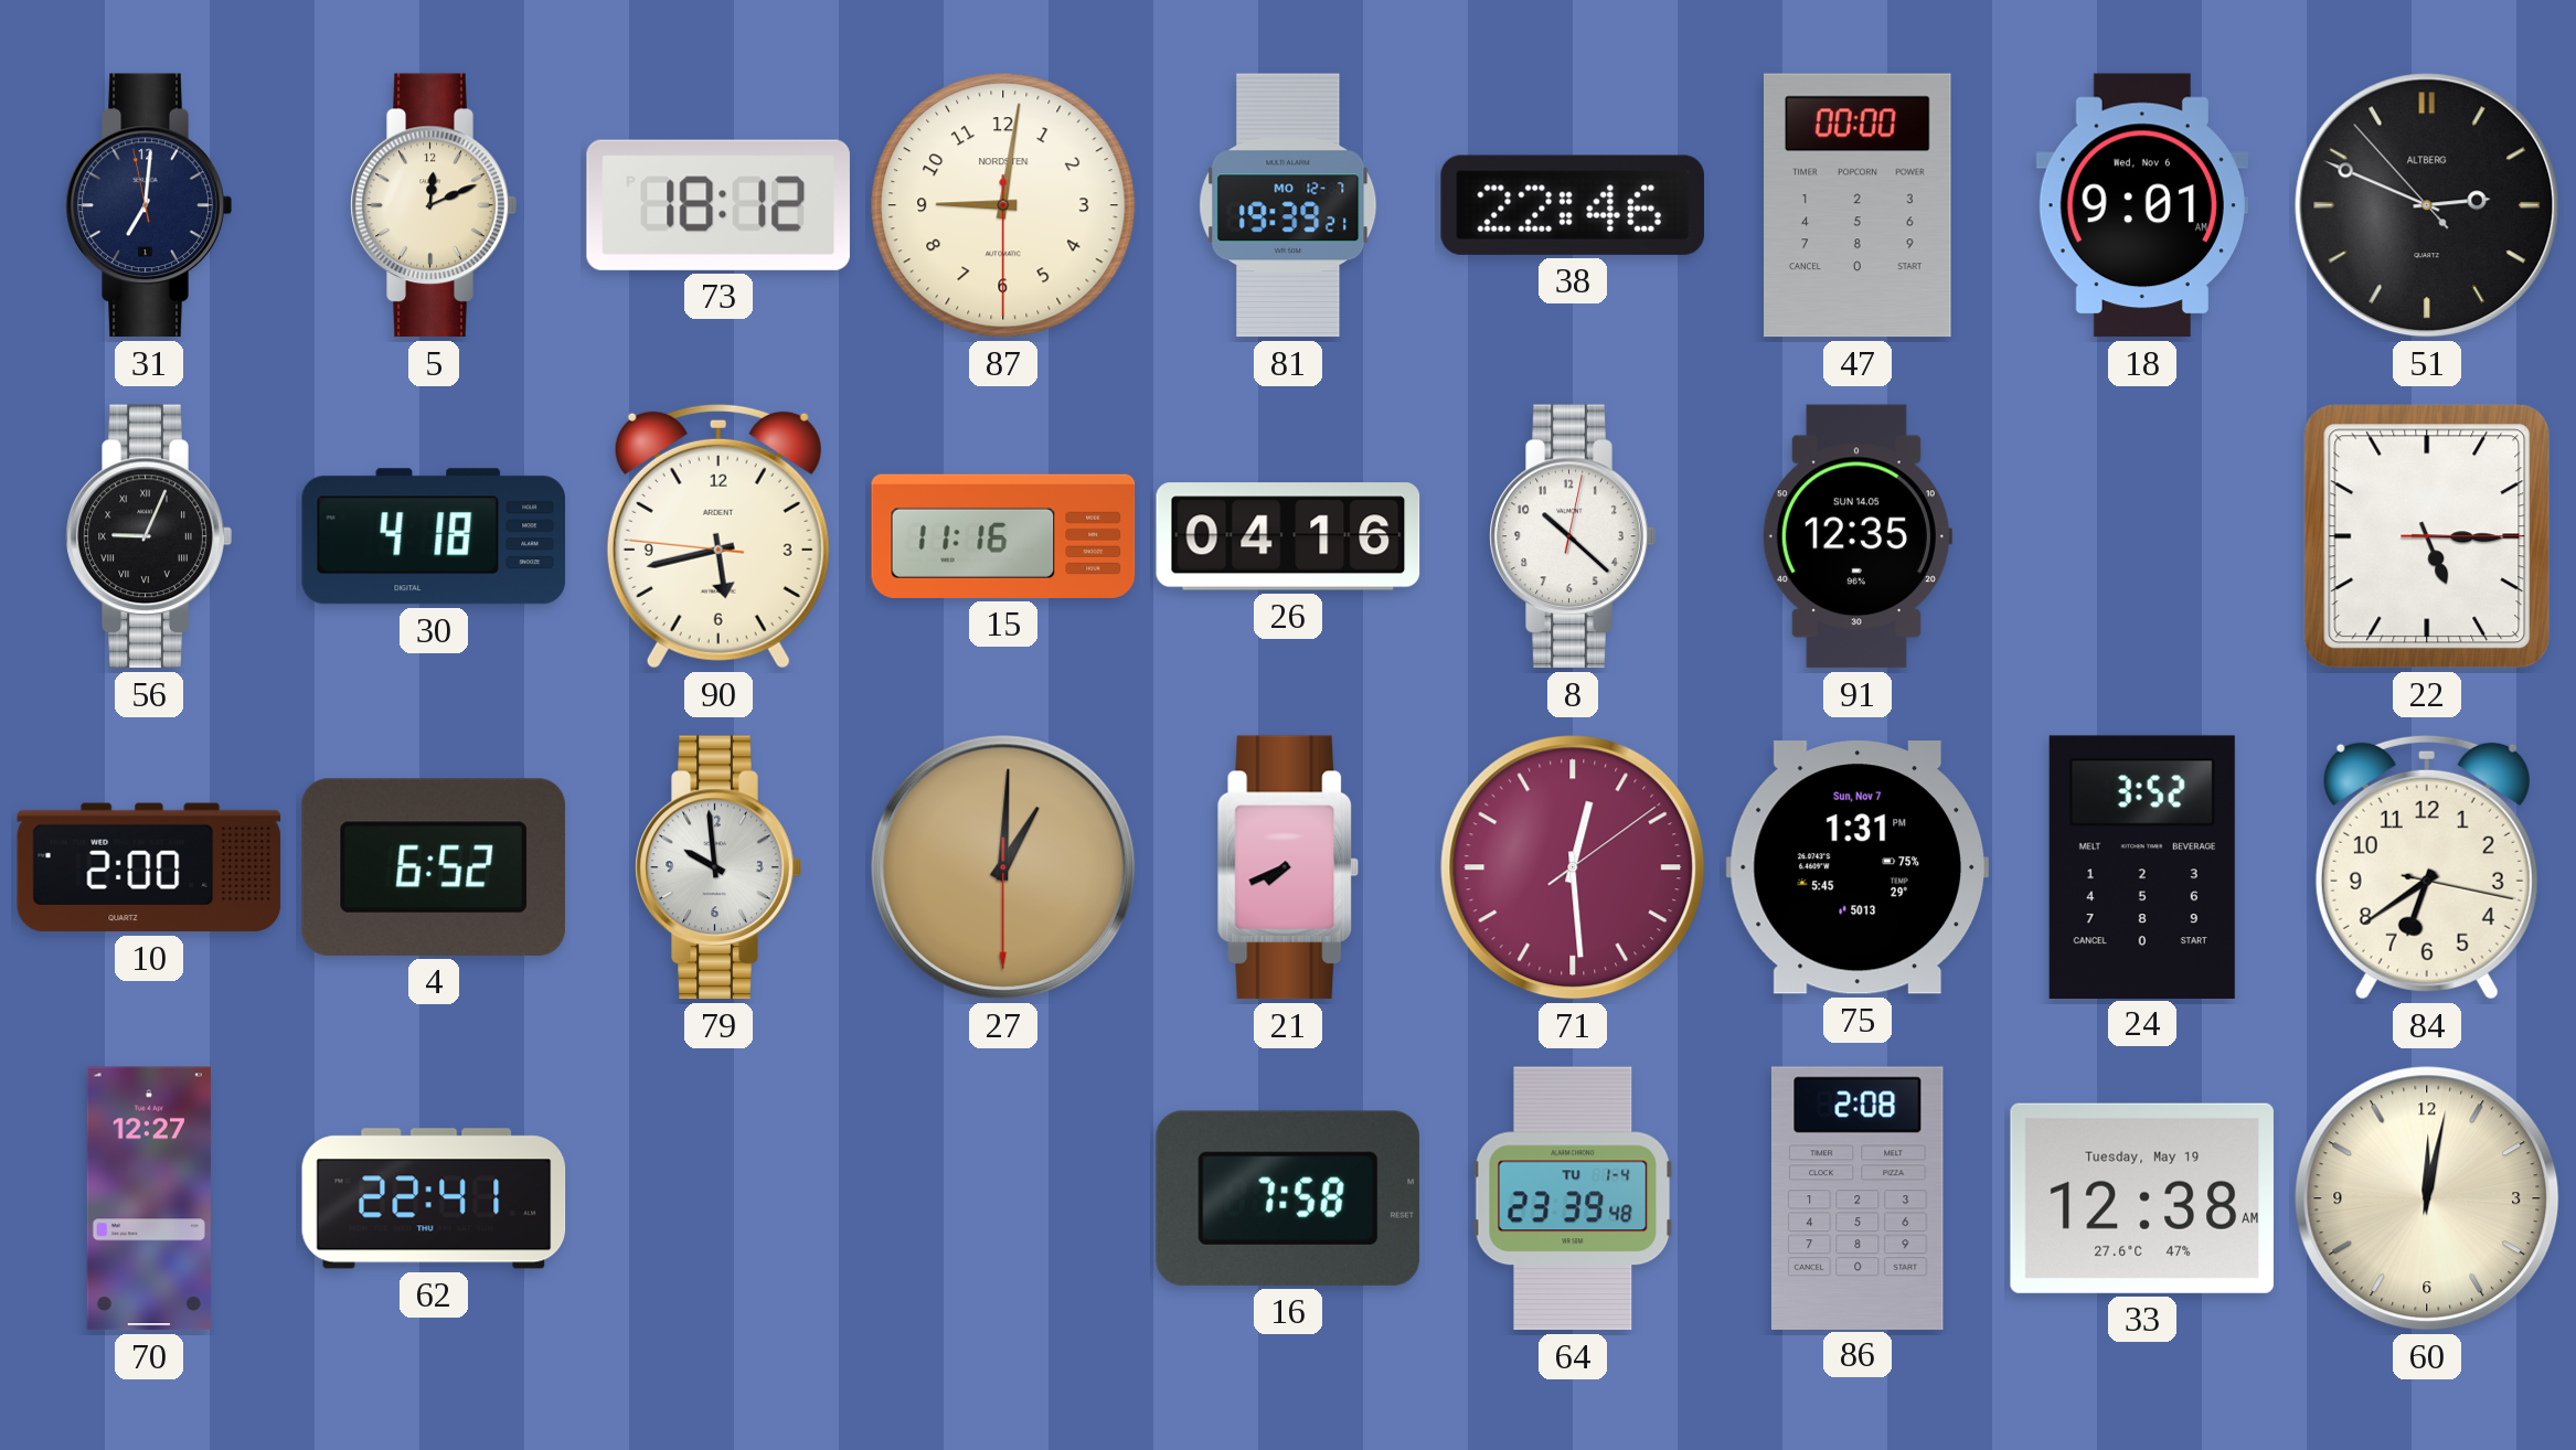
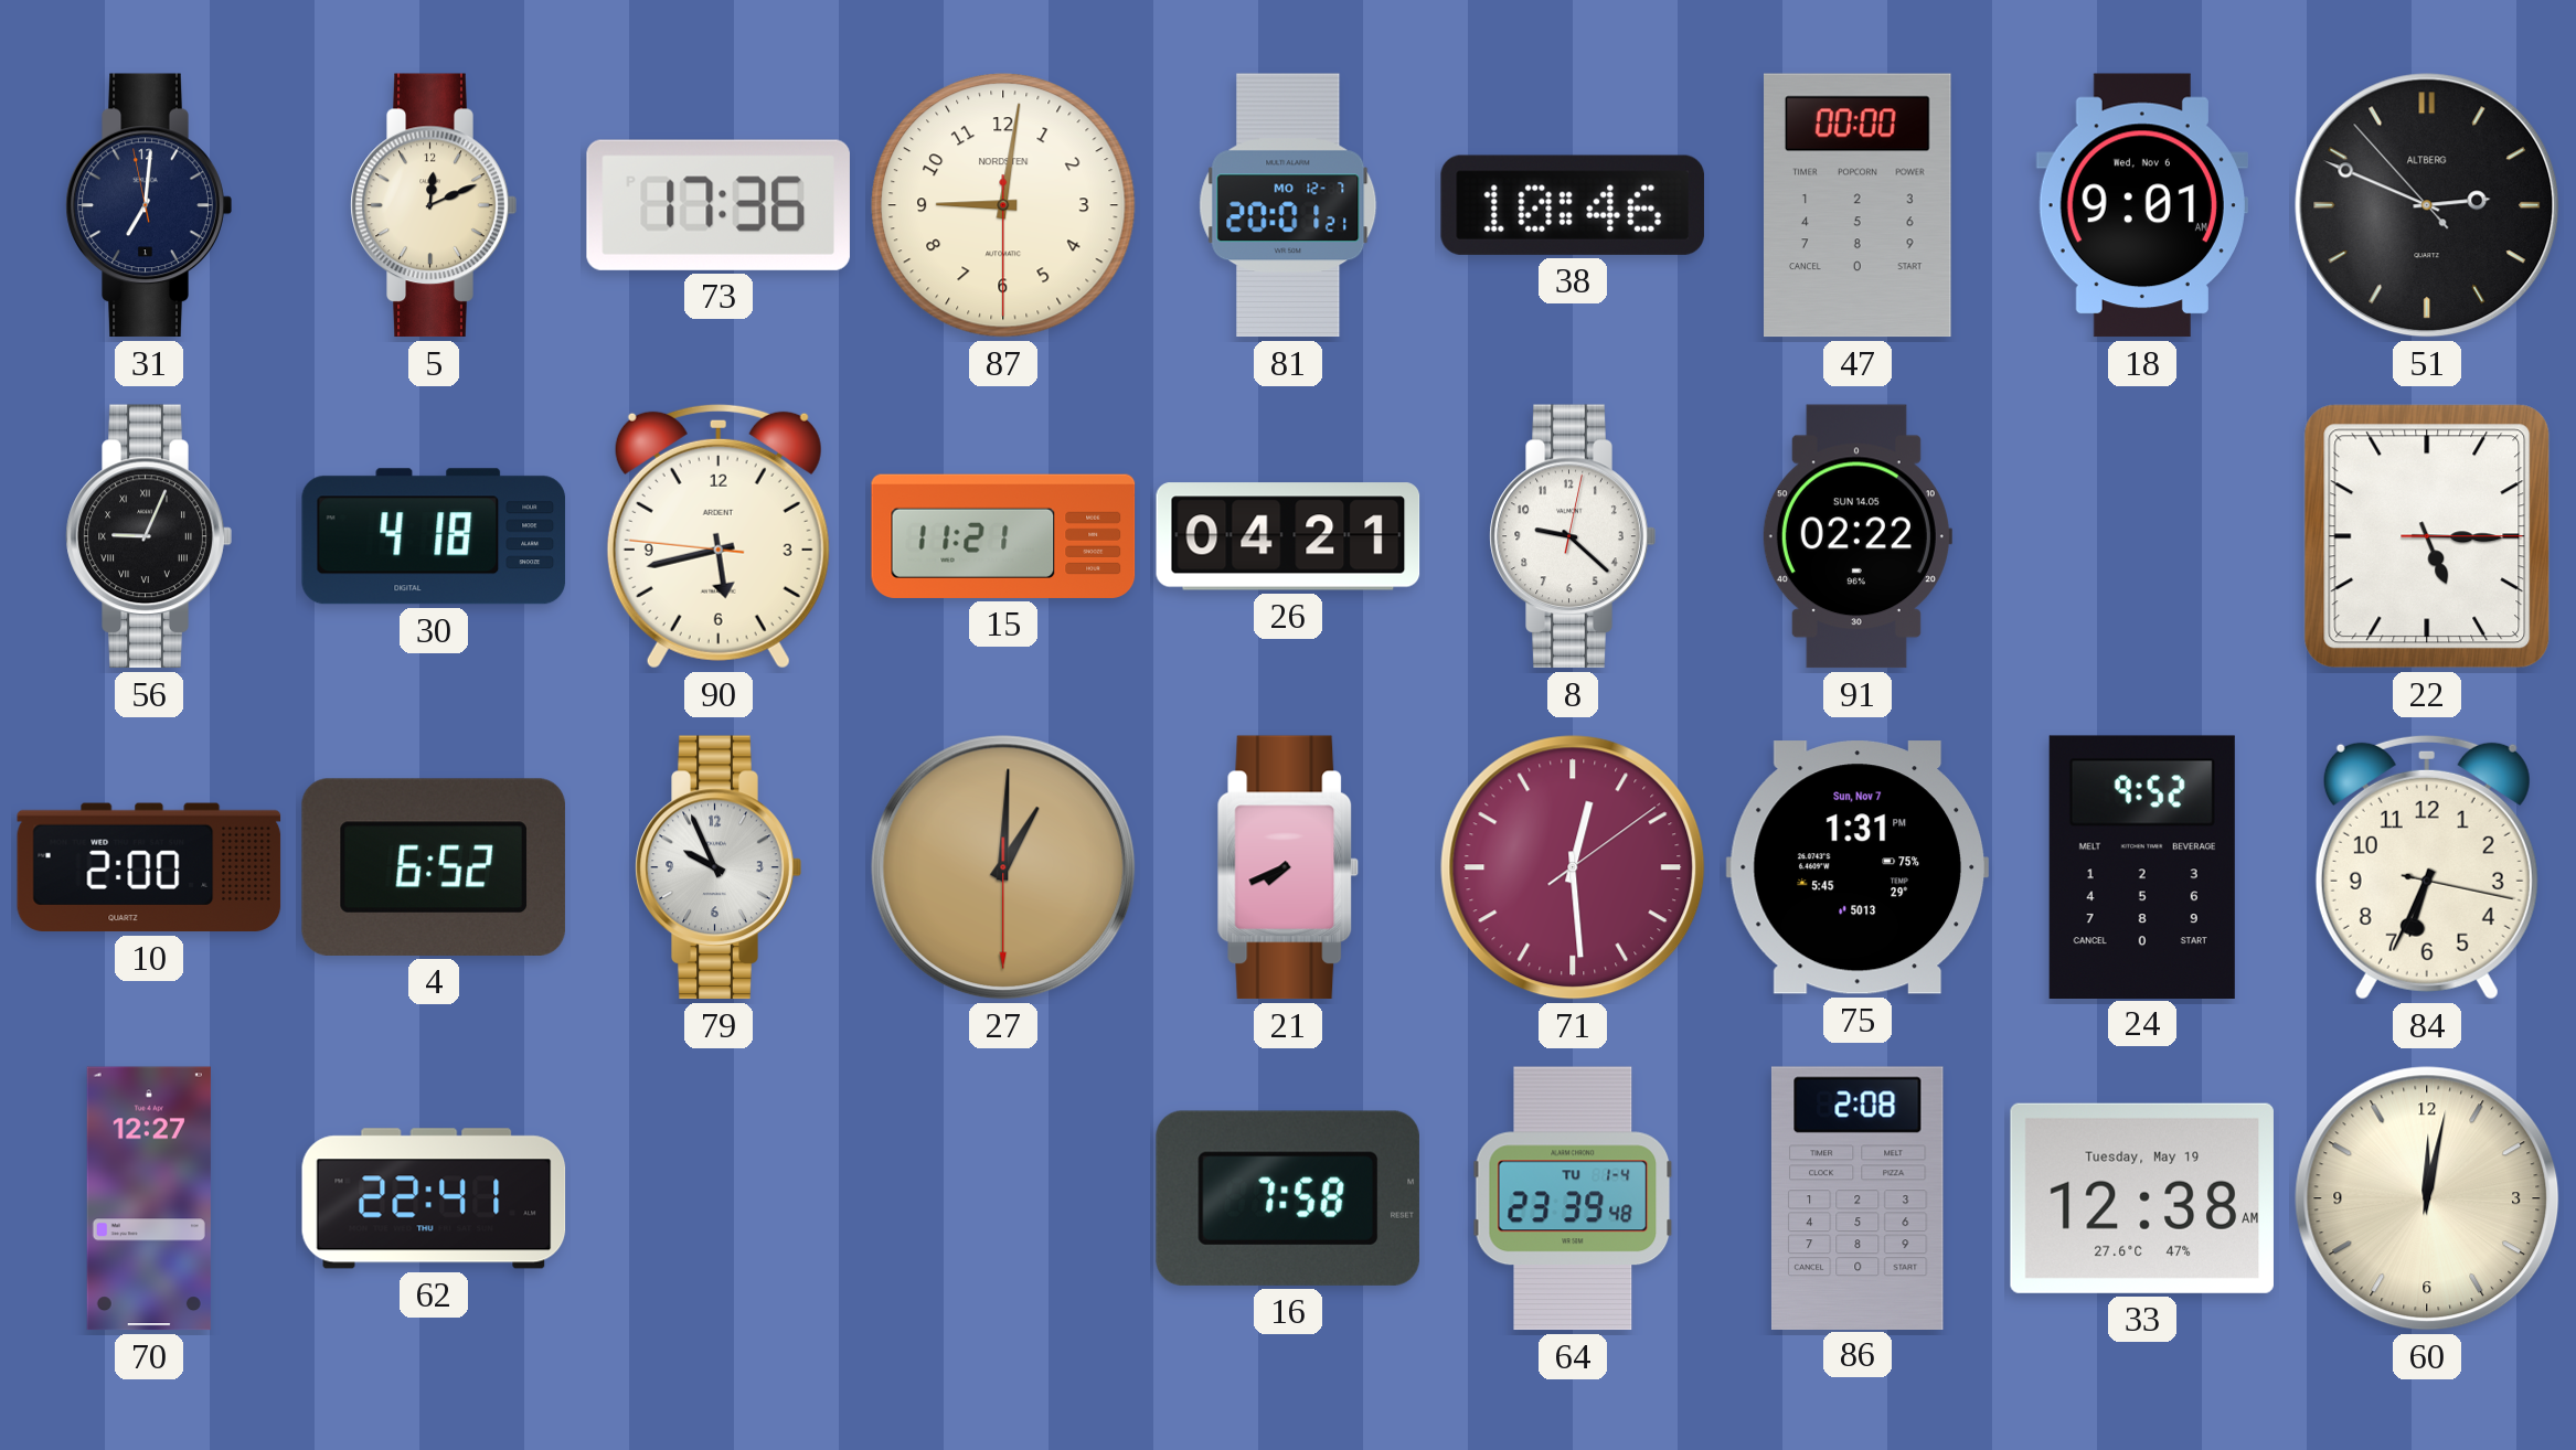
73: 18:12 -> 17:36
81: 19:39 -> 20:01
38: 22:46 -> 10:46
15: 11:16 -> 11:21
26: 04:16 -> 04:21
8: 10:22 -> 9:22
91: 12:35 -> 02:22
79: 9:59 -> 9:56
24: 3:52 -> 9:52
84: 6:39 -> 6:34
